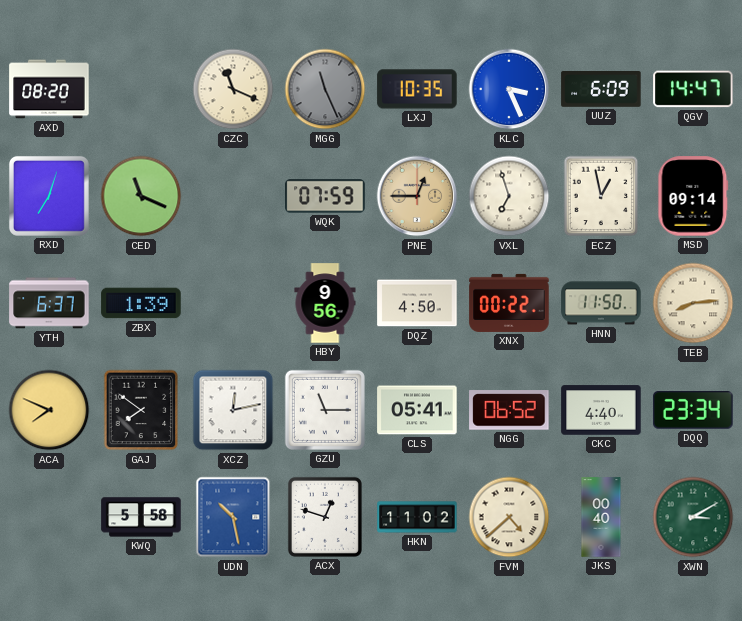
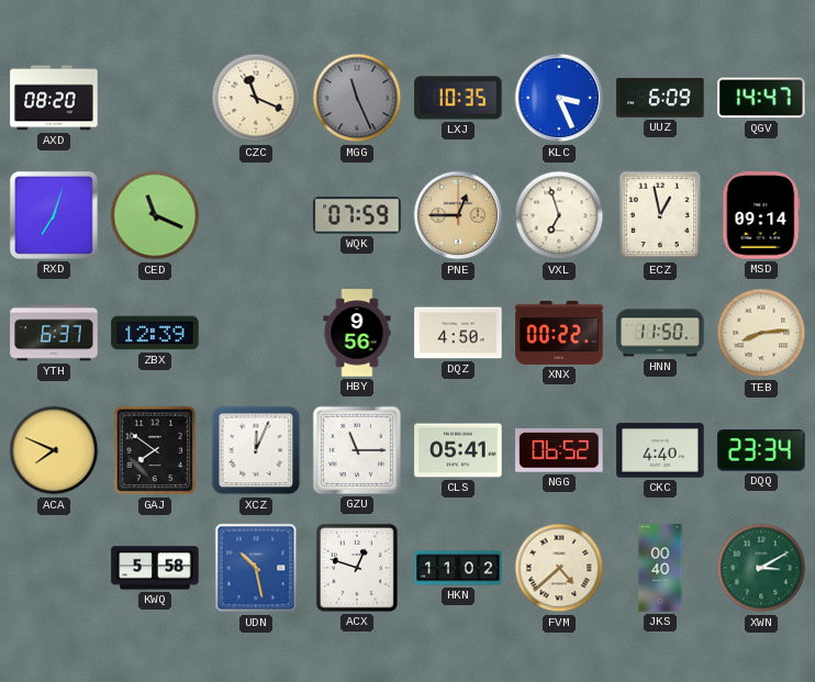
ZBX: 1:39 -> 12:39
XCZ: 12:13 -> 12:04
